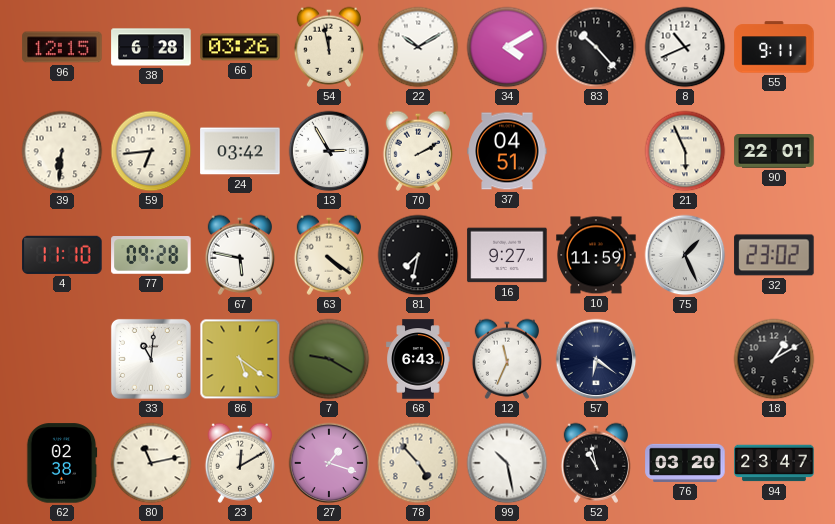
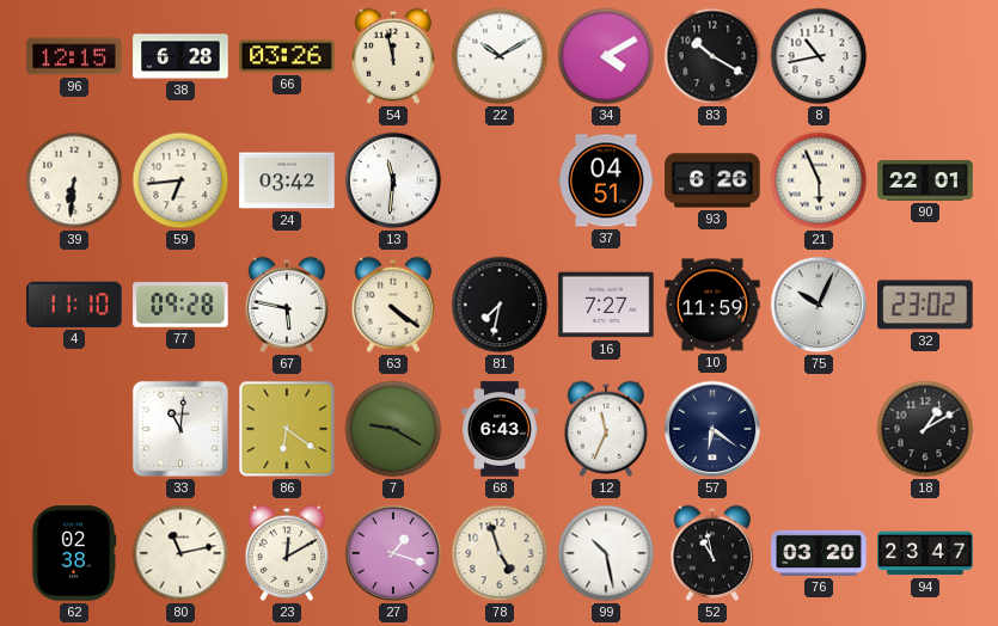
83: 10:23 -> 10:20
8: 10:41 -> 10:43
55: 9:11 -> none
13: 2:55 -> 11:31
70: 2:10 -> none
93: none -> 6:26
16: 9:27 -> 7:27
75: 1:26 -> 10:04
86: 5:21 -> 6:21
78: 4:53 -> 4:57
